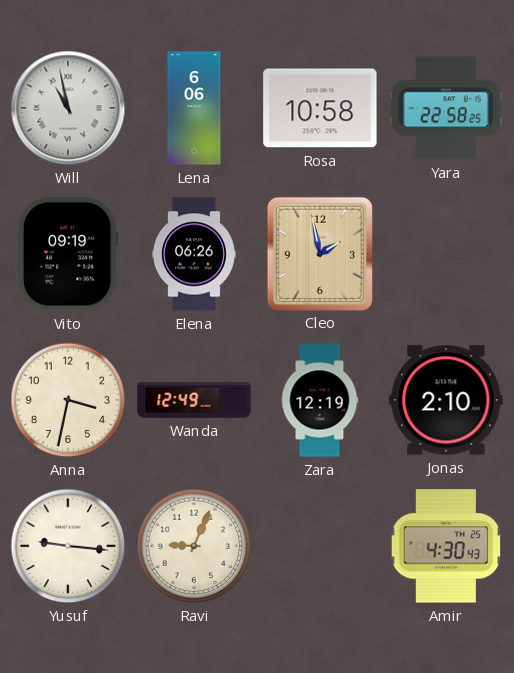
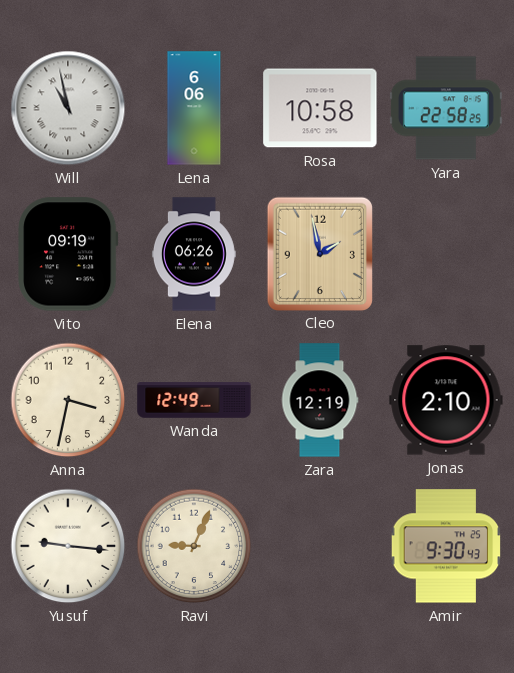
Amir: 4:30 -> 9:30
